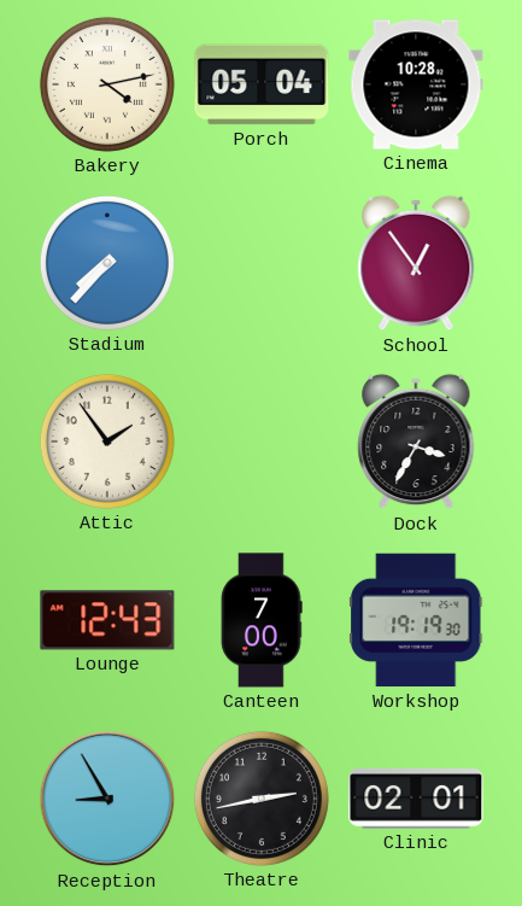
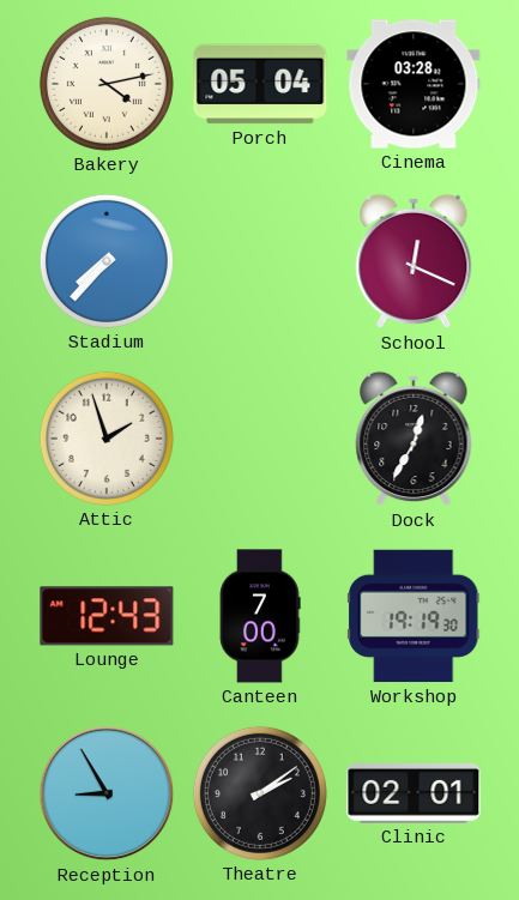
Cinema: 10:28 -> 03:28
School: 12:54 -> 12:19
Attic: 1:54 -> 1:57
Dock: 3:35 -> 12:35
Theatre: 2:43 -> 2:09
